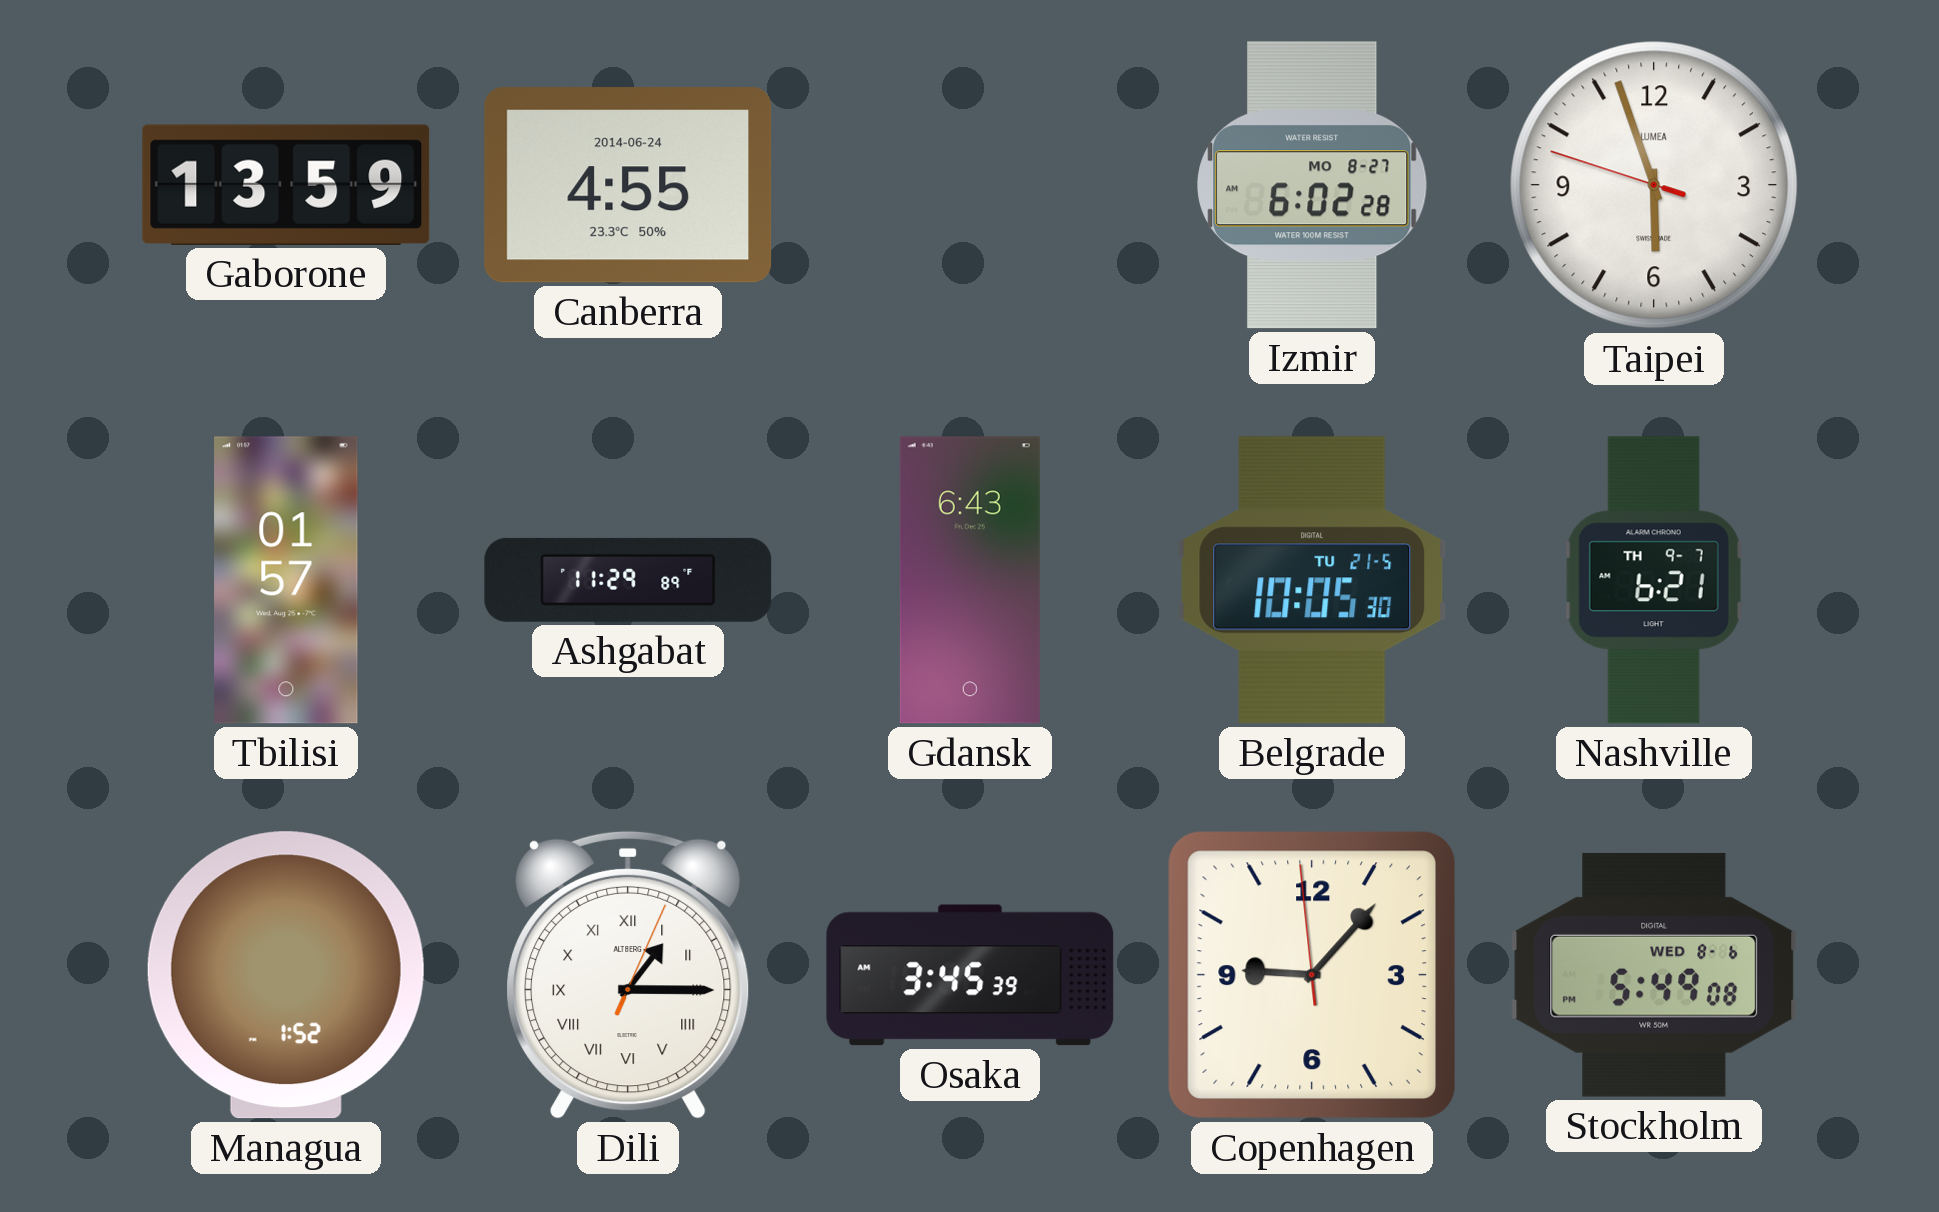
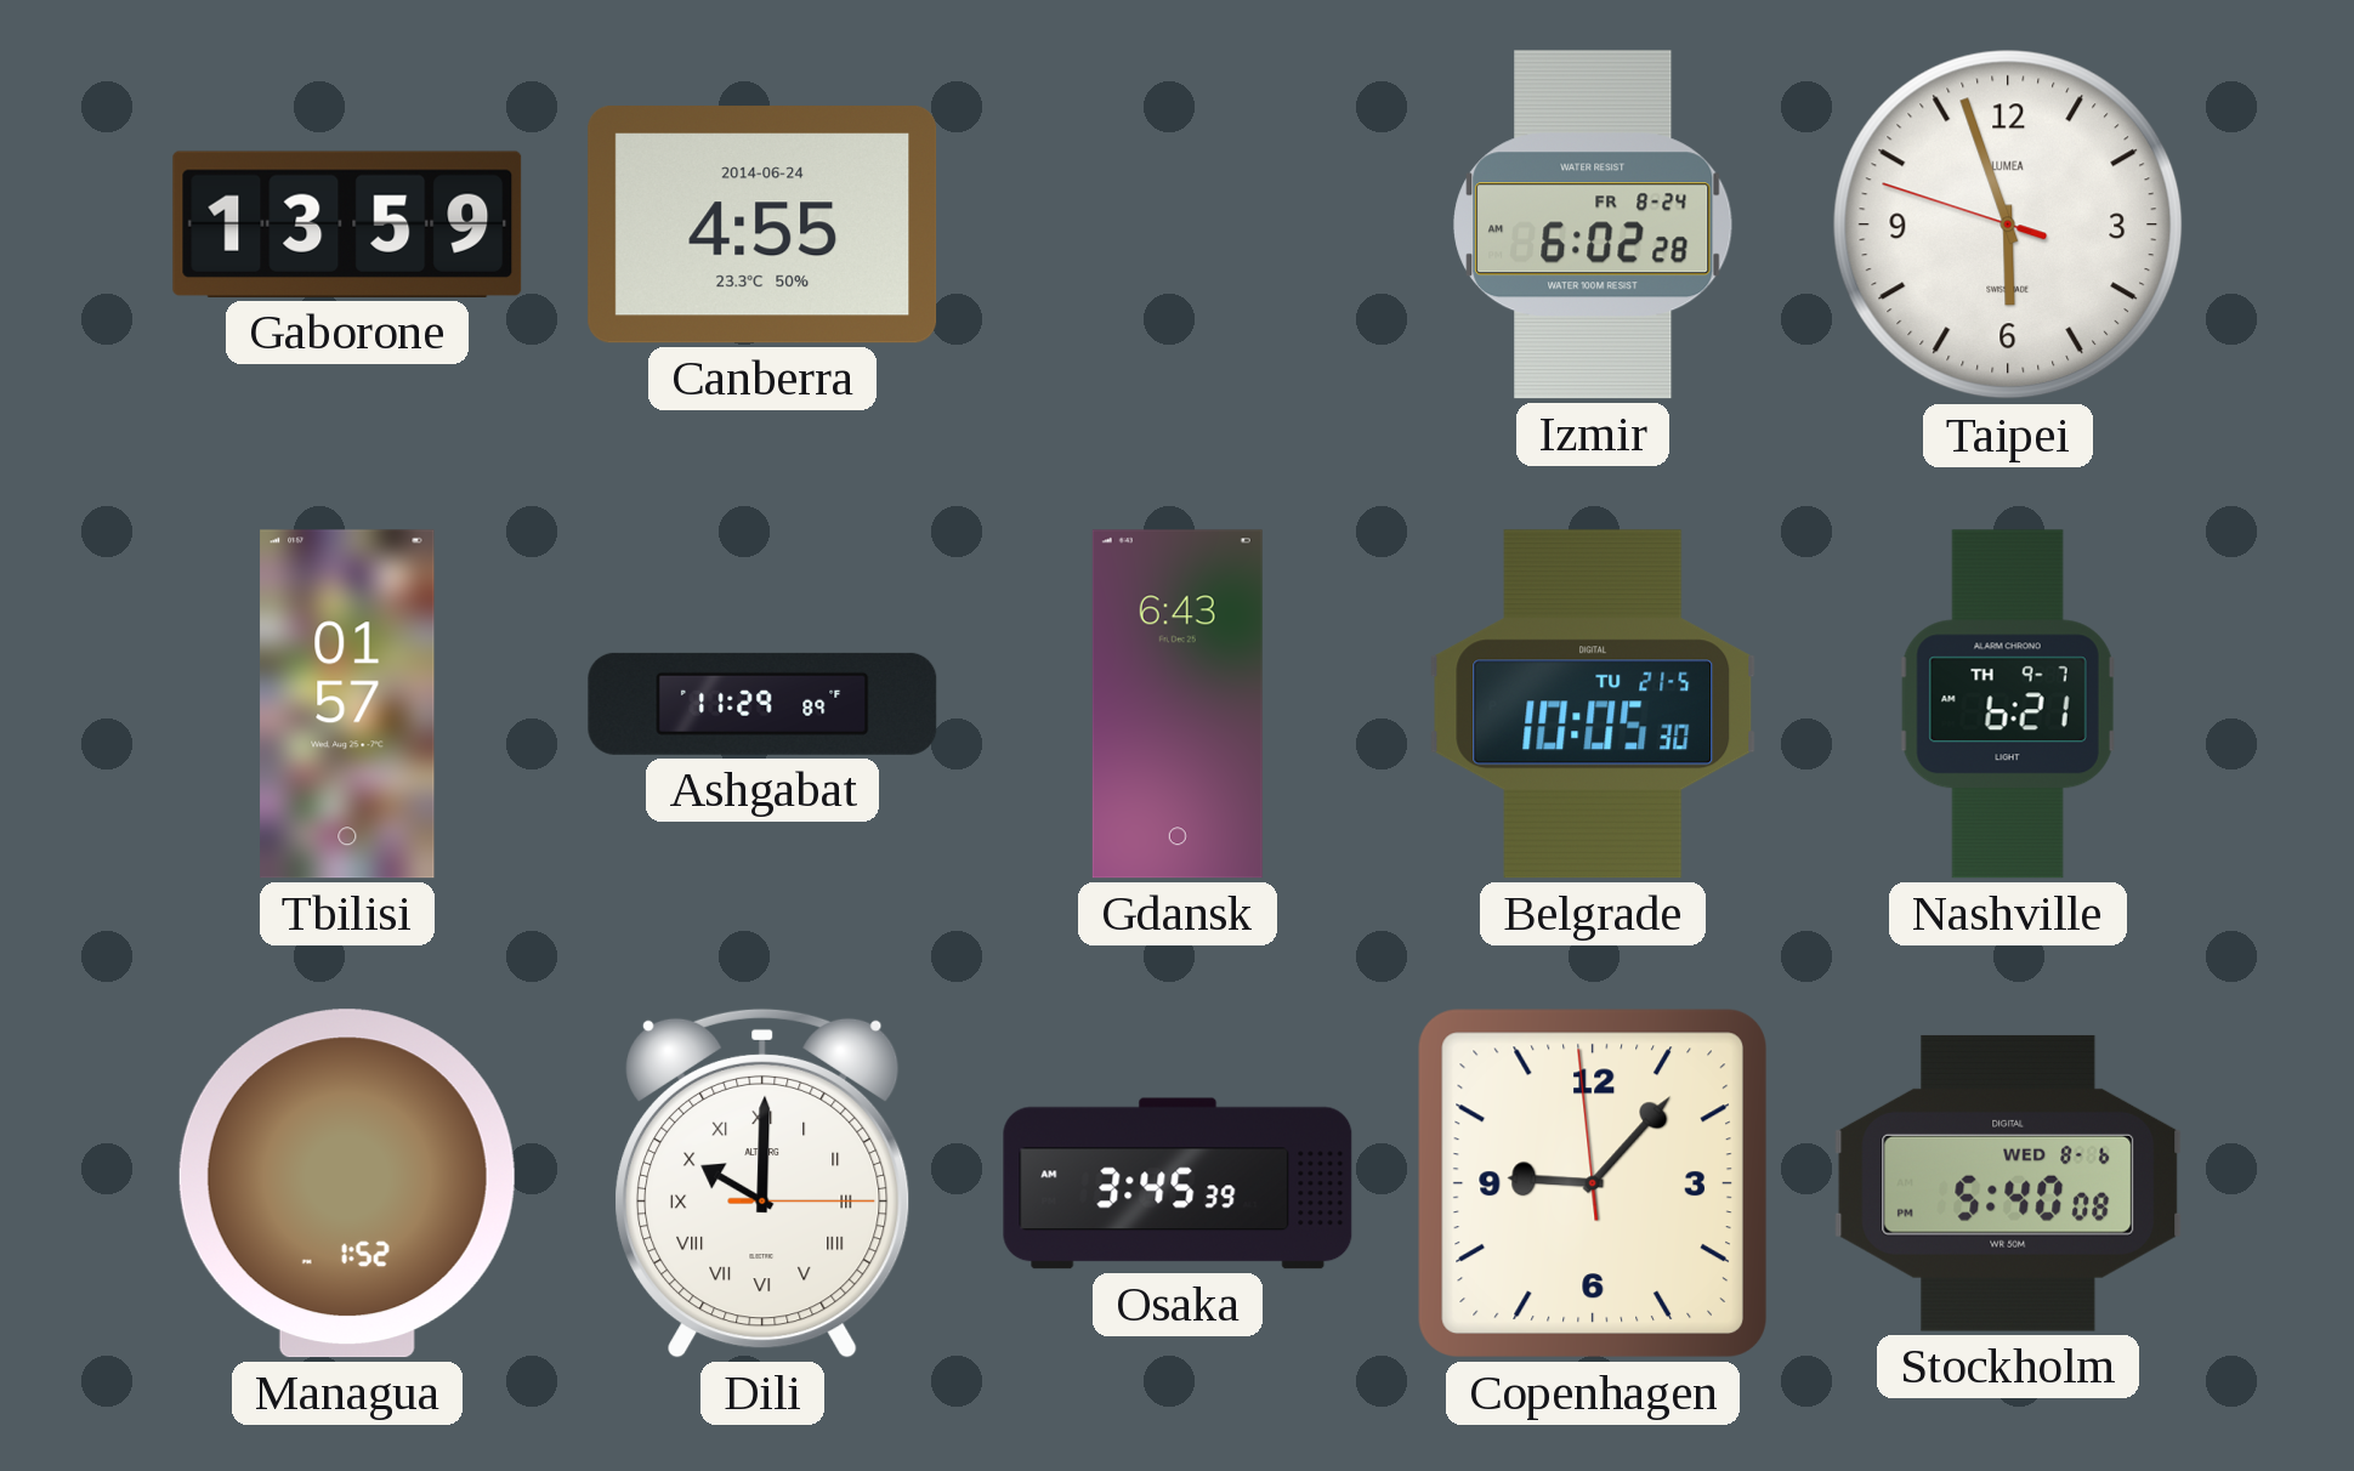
Izmir date: MO 8-27 -> FR 8-24
Dili: 1:15 -> 10:00
Stockholm: 5:49 -> 5:40
